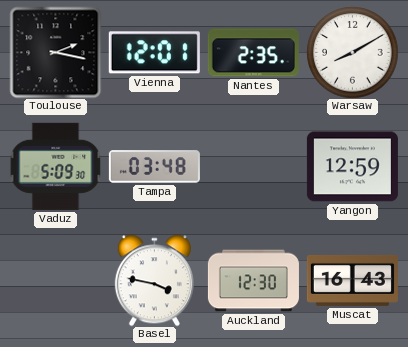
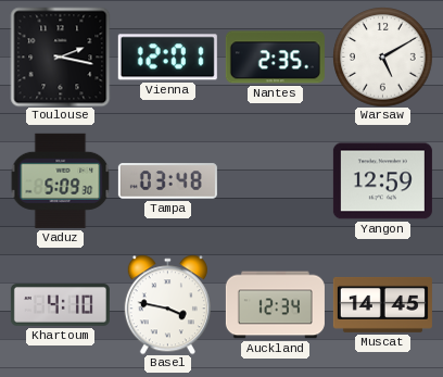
Warsaw: 8:10 -> 5:10
Khartoum: none -> 4:10
Auckland: 12:30 -> 12:34
Muscat: 16:43 -> 14:45
